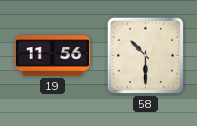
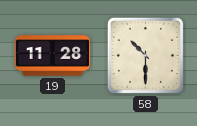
19: 11:56 -> 11:28
